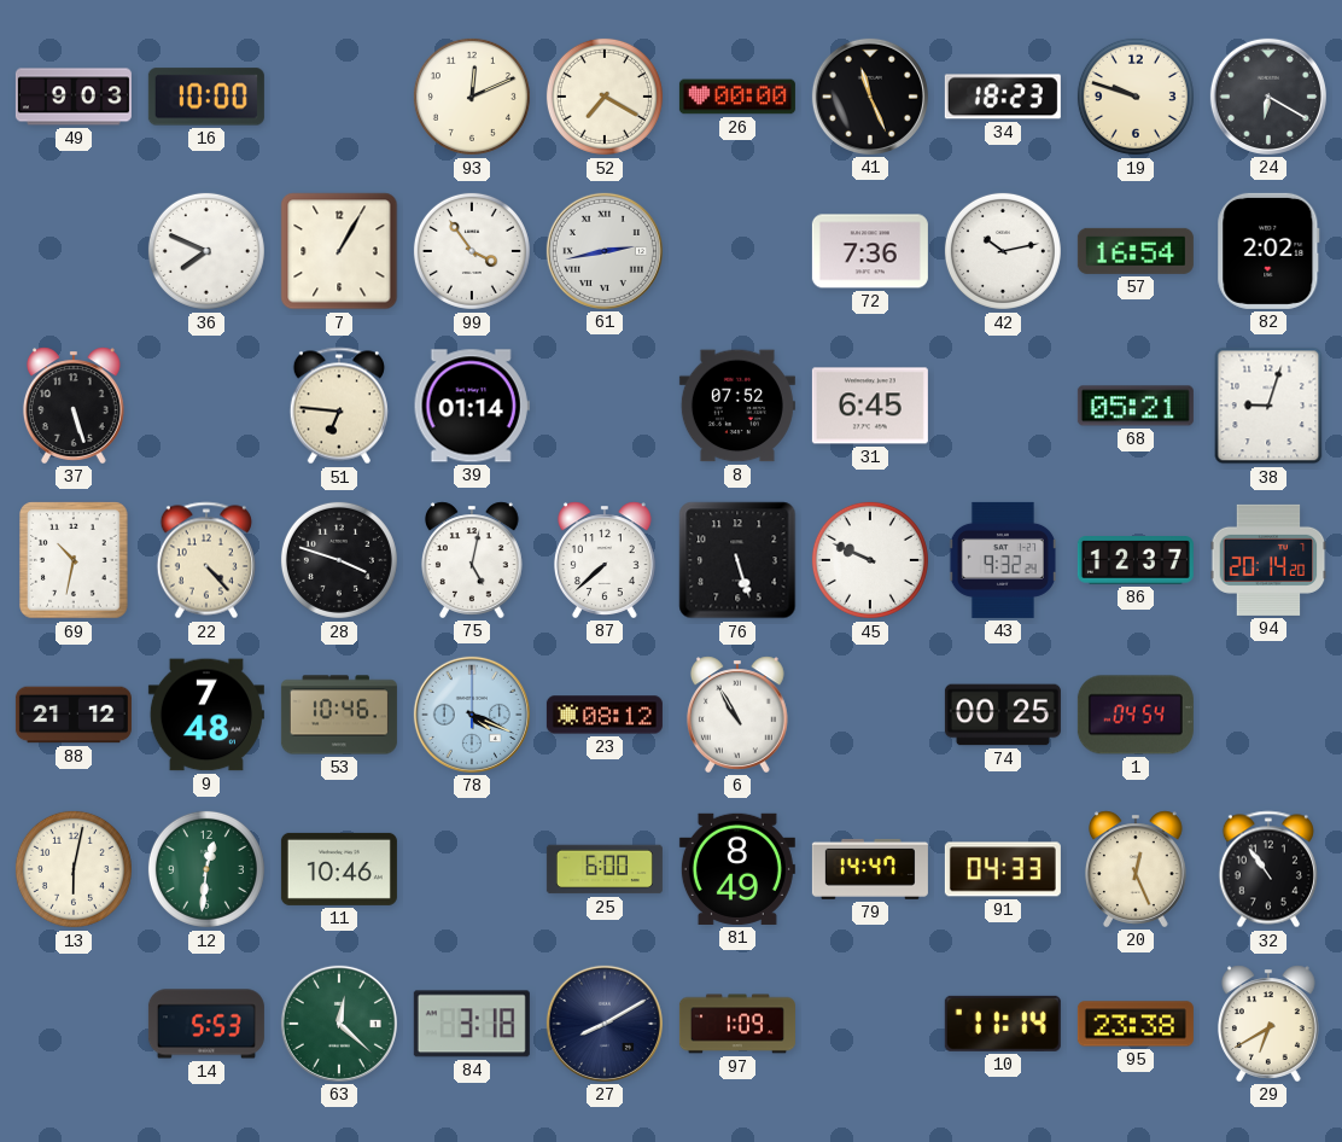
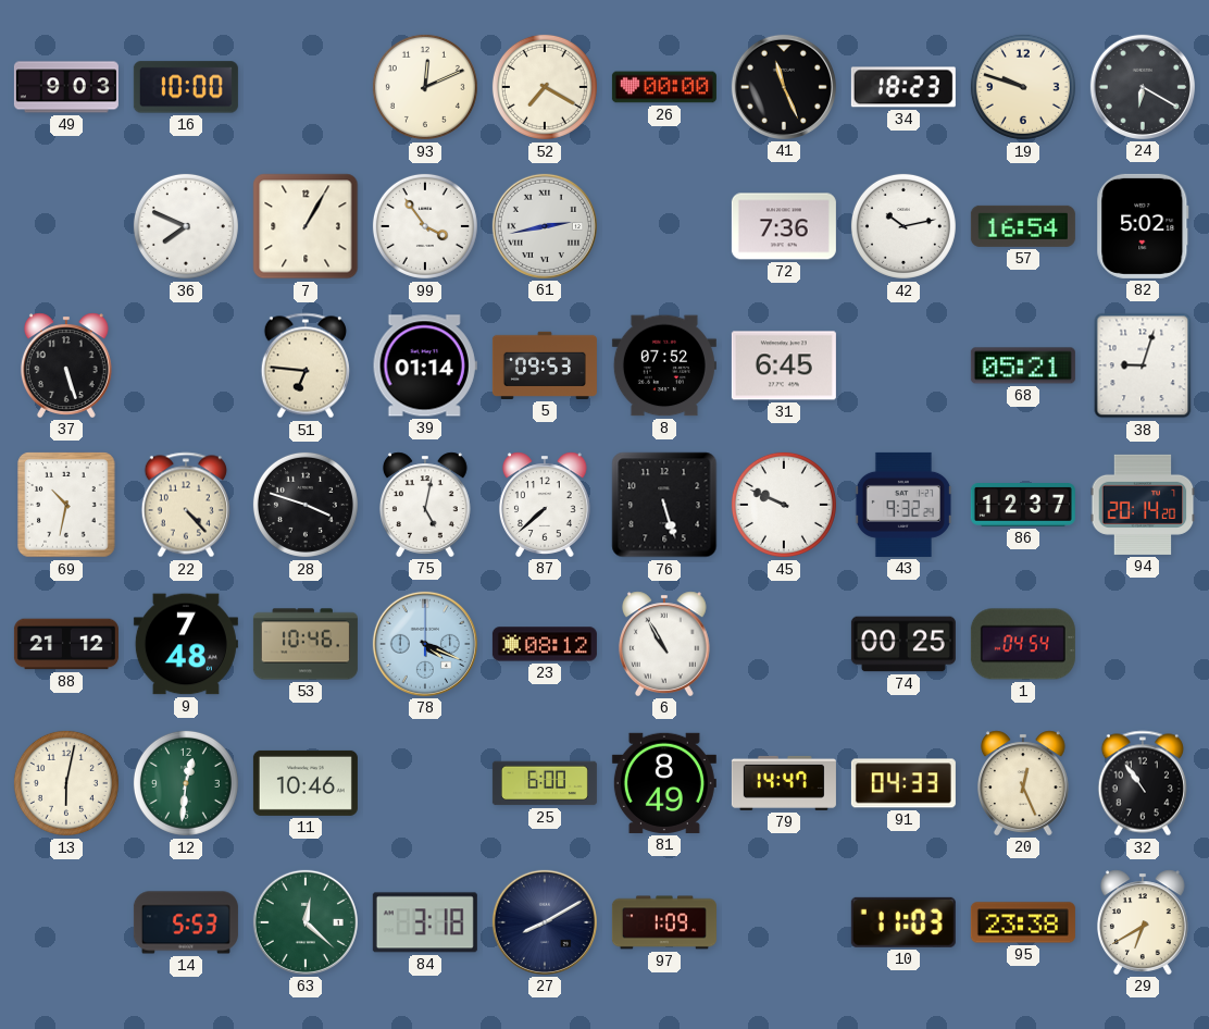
82: 2:02 -> 5:02
5: none -> 09:53
10: 11:14 -> 11:03
